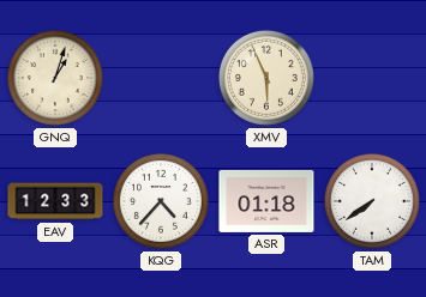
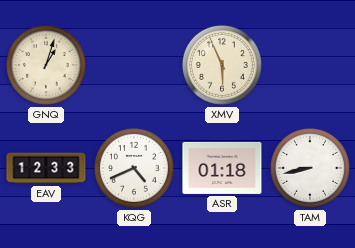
KQG: 4:37 -> 4:41
TAM: 7:39 -> 8:43
